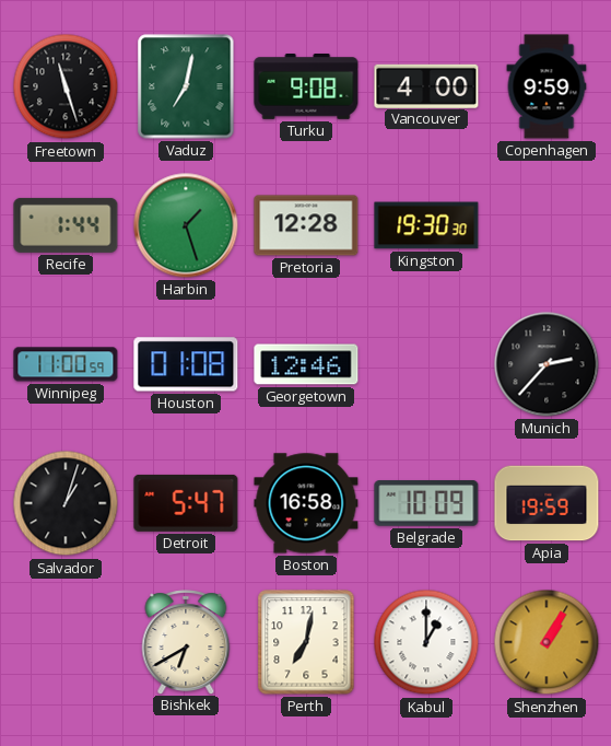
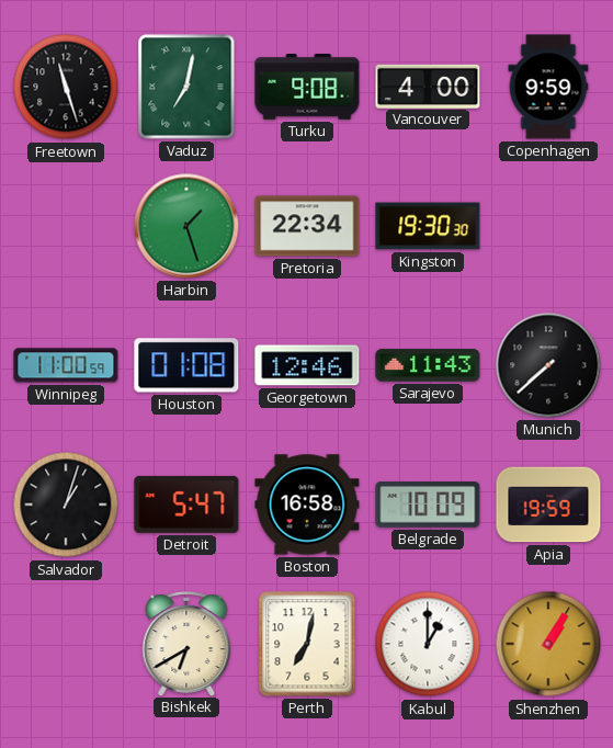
Recife: 1:44 -> none
Pretoria: 12:28 -> 22:34
Sarajevo: none -> 11:43
Munich: 2:37 -> 7:38
